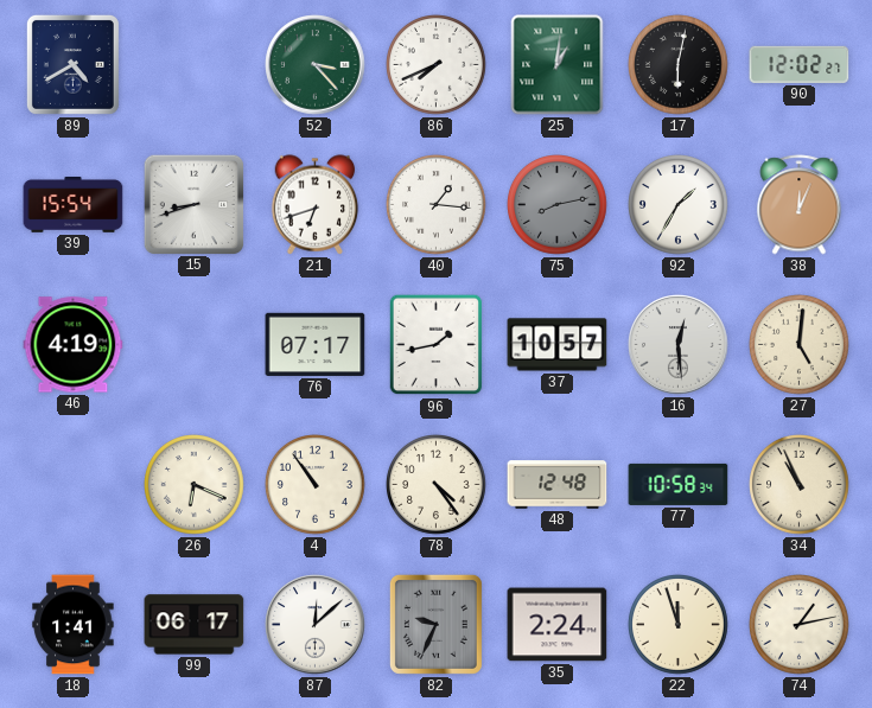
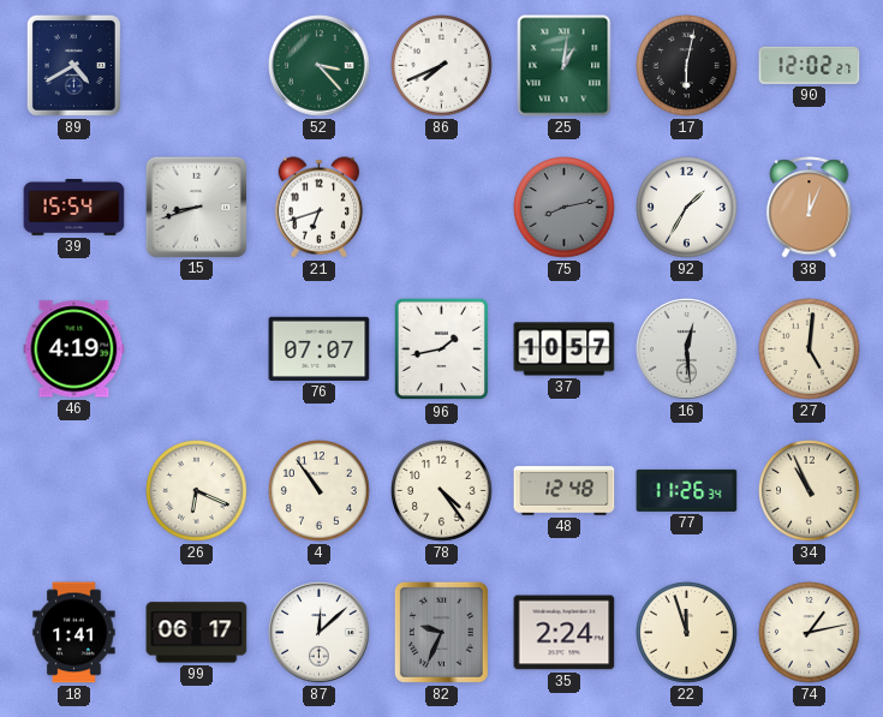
40: 1:16 -> none
76: 07:17 -> 07:07
77: 10:58 -> 11:26
